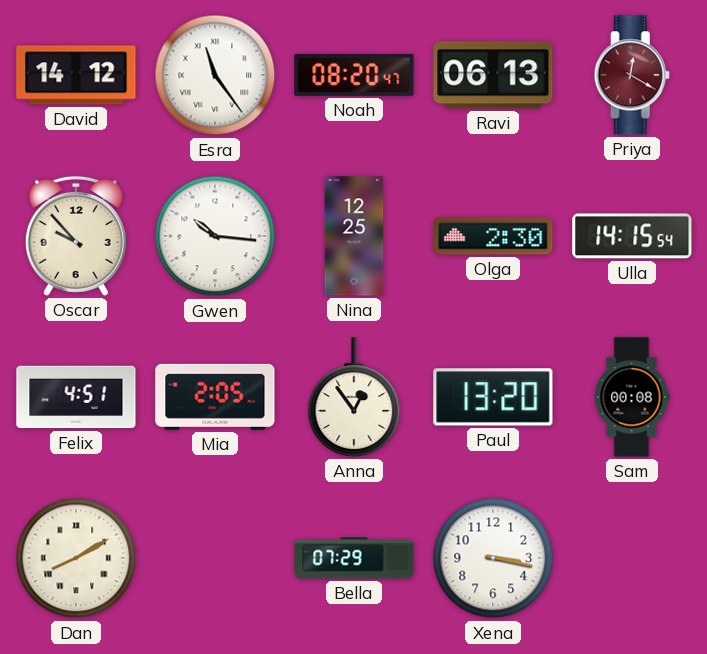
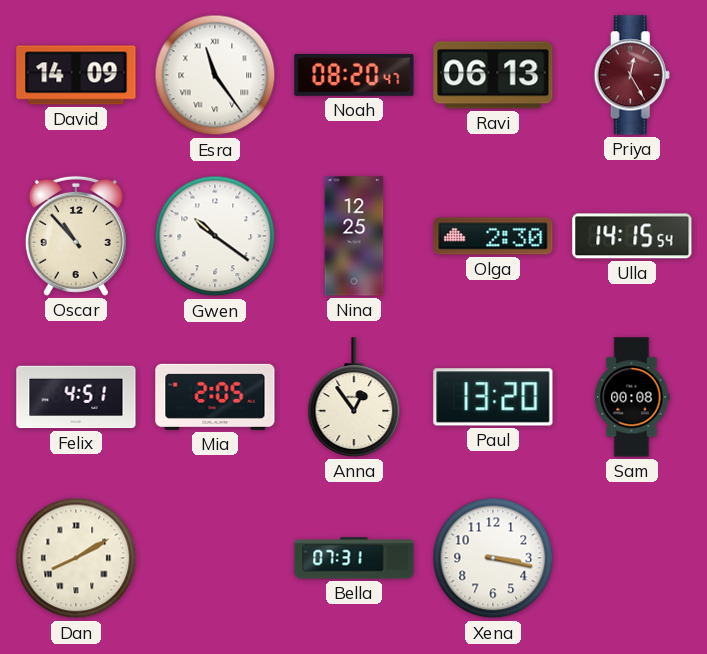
David: 14:12 -> 14:09
Priya: 12:20 -> 12:25
Oscar: 9:53 -> 10:53
Gwen: 10:16 -> 10:21
Bella: 07:29 -> 07:31
